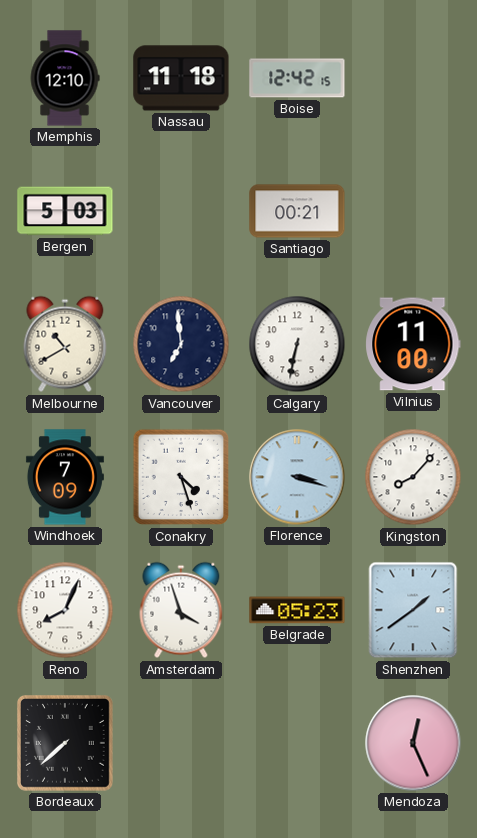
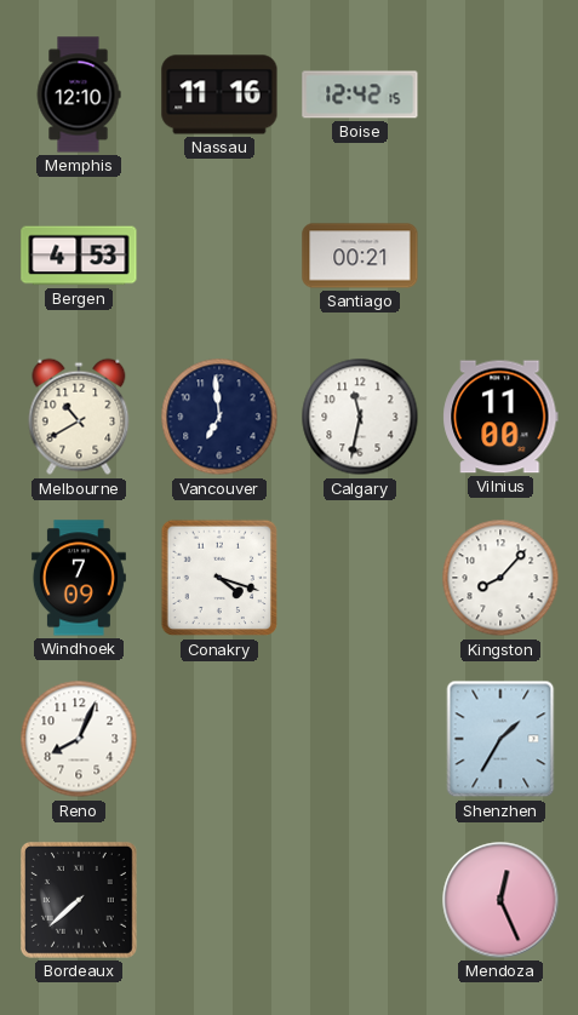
Nassau: 11:18 -> 11:16
Bergen: 5:03 -> 4:53
Calgary: 6:32 -> 11:32
Conakry: 4:27 -> 4:18
Florence: 3:18 -> none
Amsterdam: 3:57 -> none
Belgrade: 05:23 -> none
Shenzhen: 1:39 -> 1:35
